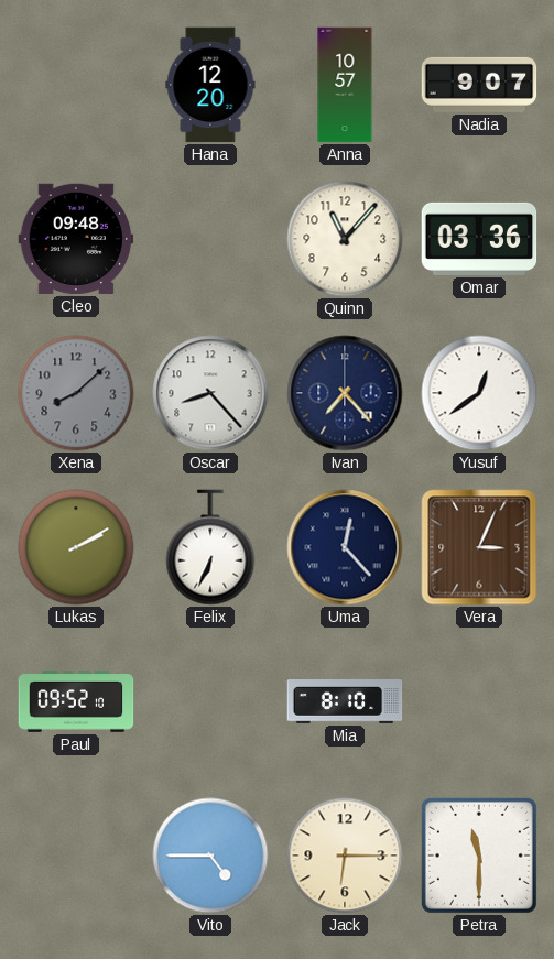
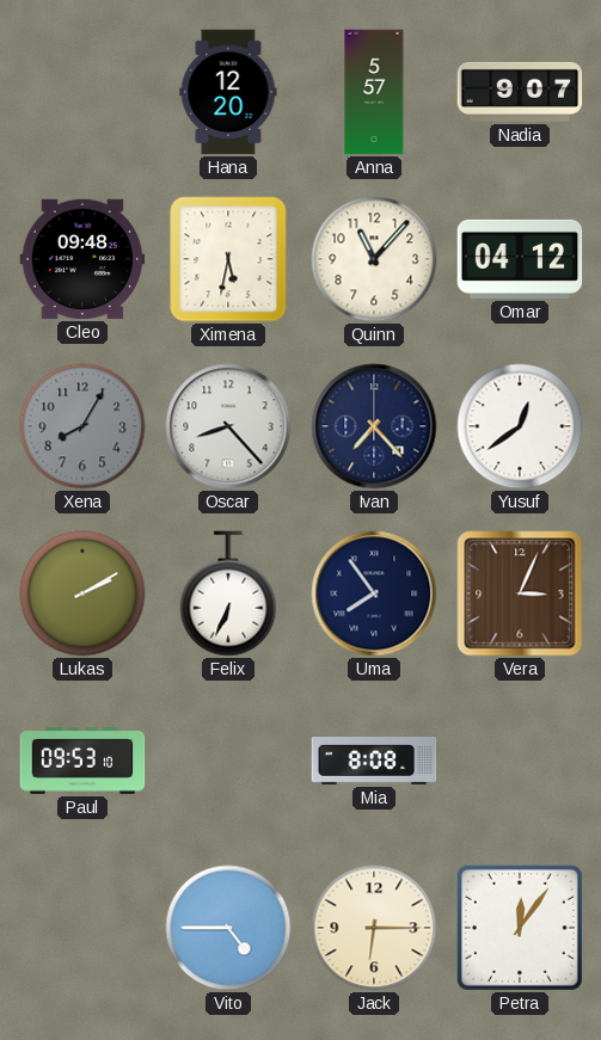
Anna: 10:57 -> 5:57
Ximena: none -> 5:32
Omar: 03:36 -> 04:12
Xena: 8:08 -> 8:05
Uma: 12:23 -> 7:54
Paul: 09:52 -> 09:53
Mia: 8:10 -> 8:08
Petra: 11:30 -> 12:06
